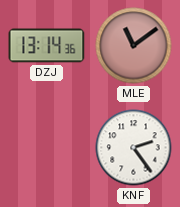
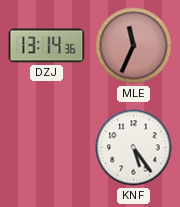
MLE: 11:09 -> 11:34
KNF: 2:24 -> 5:24
